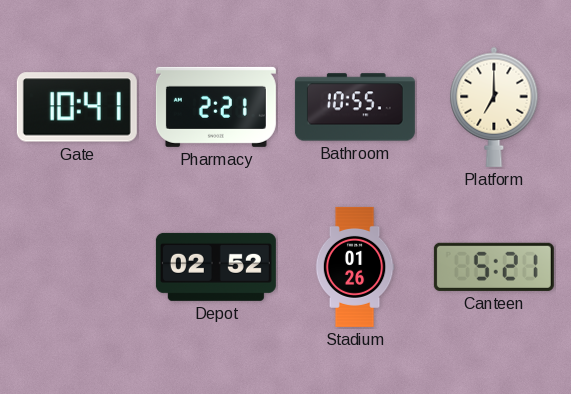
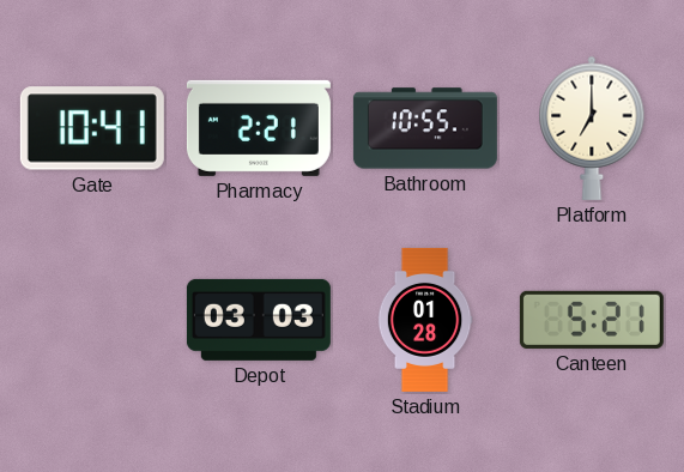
Depot: 02:52 -> 03:03
Stadium: 01:26 -> 01:28
